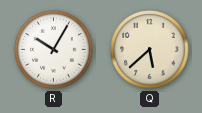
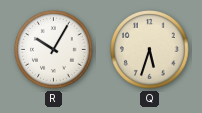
Q: 5:38 -> 5:33
